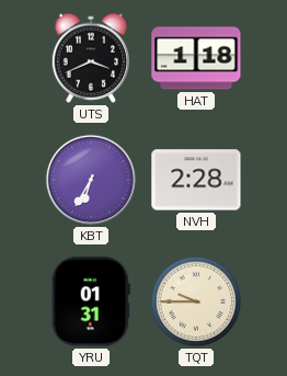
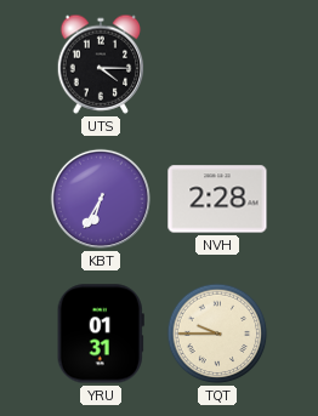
UTS: 3:41 -> 4:15
HAT: 1:18 -> none
